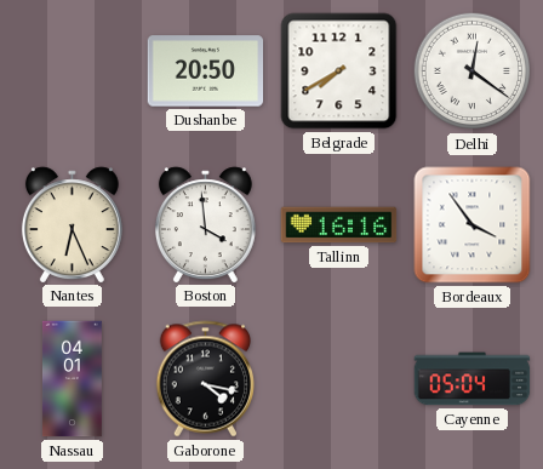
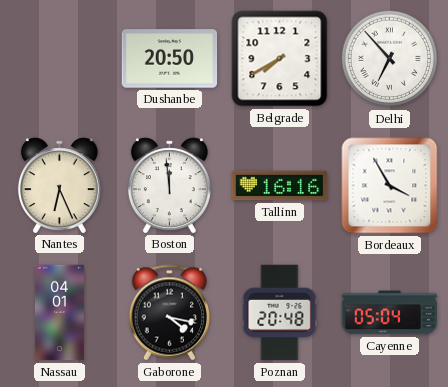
Delhi: 12:21 -> 6:53
Boston: 3:59 -> 11:59
Bordeaux: 3:54 -> 3:55
Poznan: none -> 20:48
